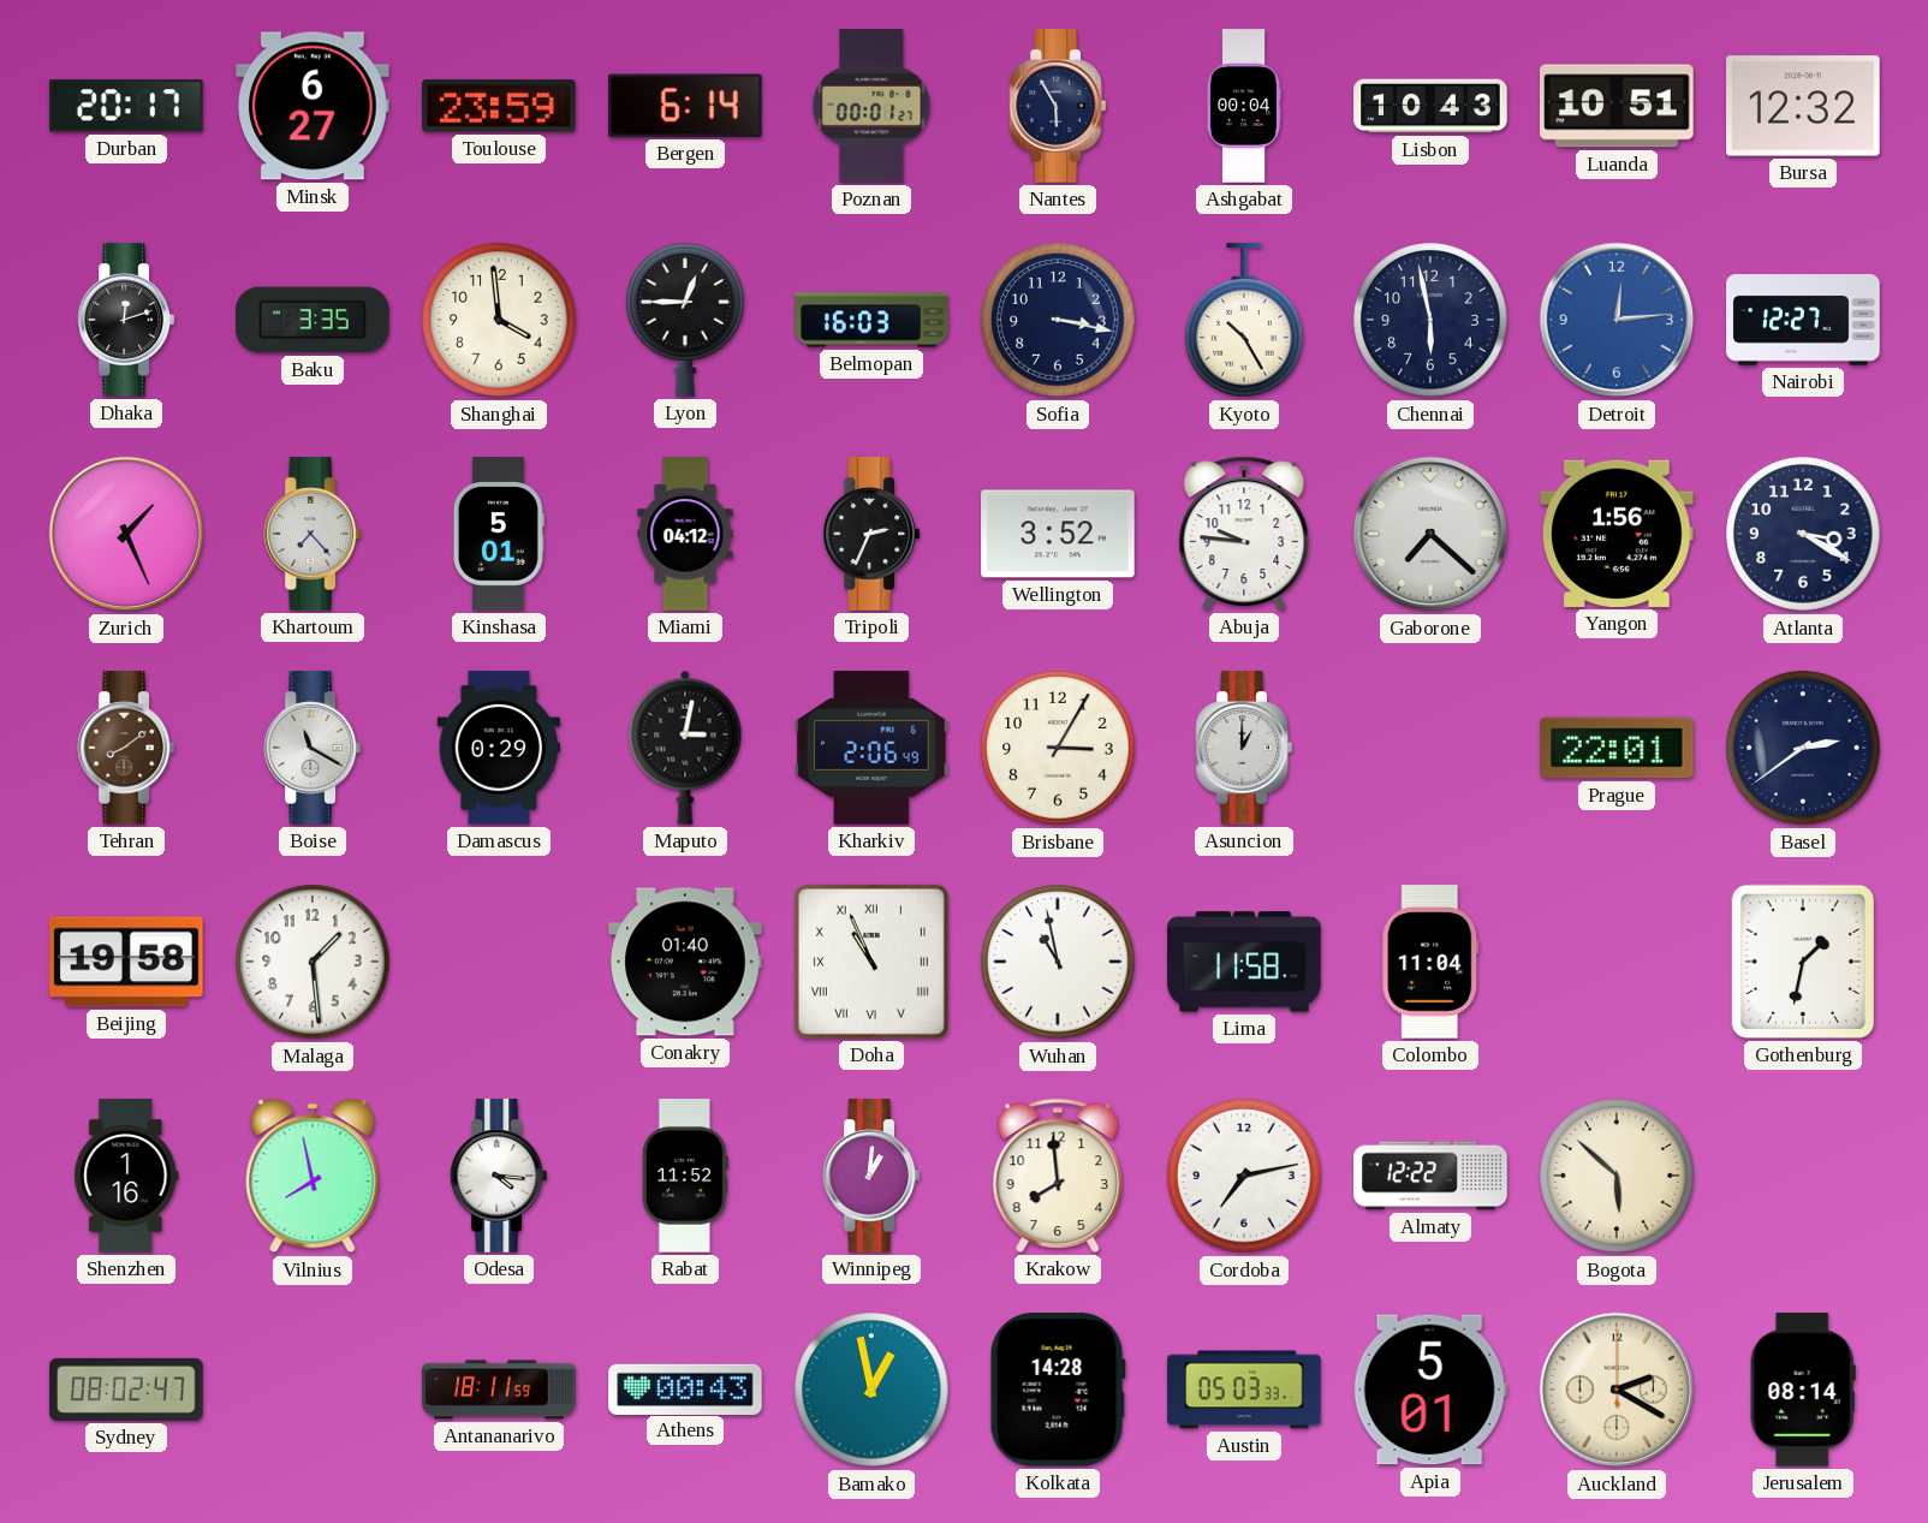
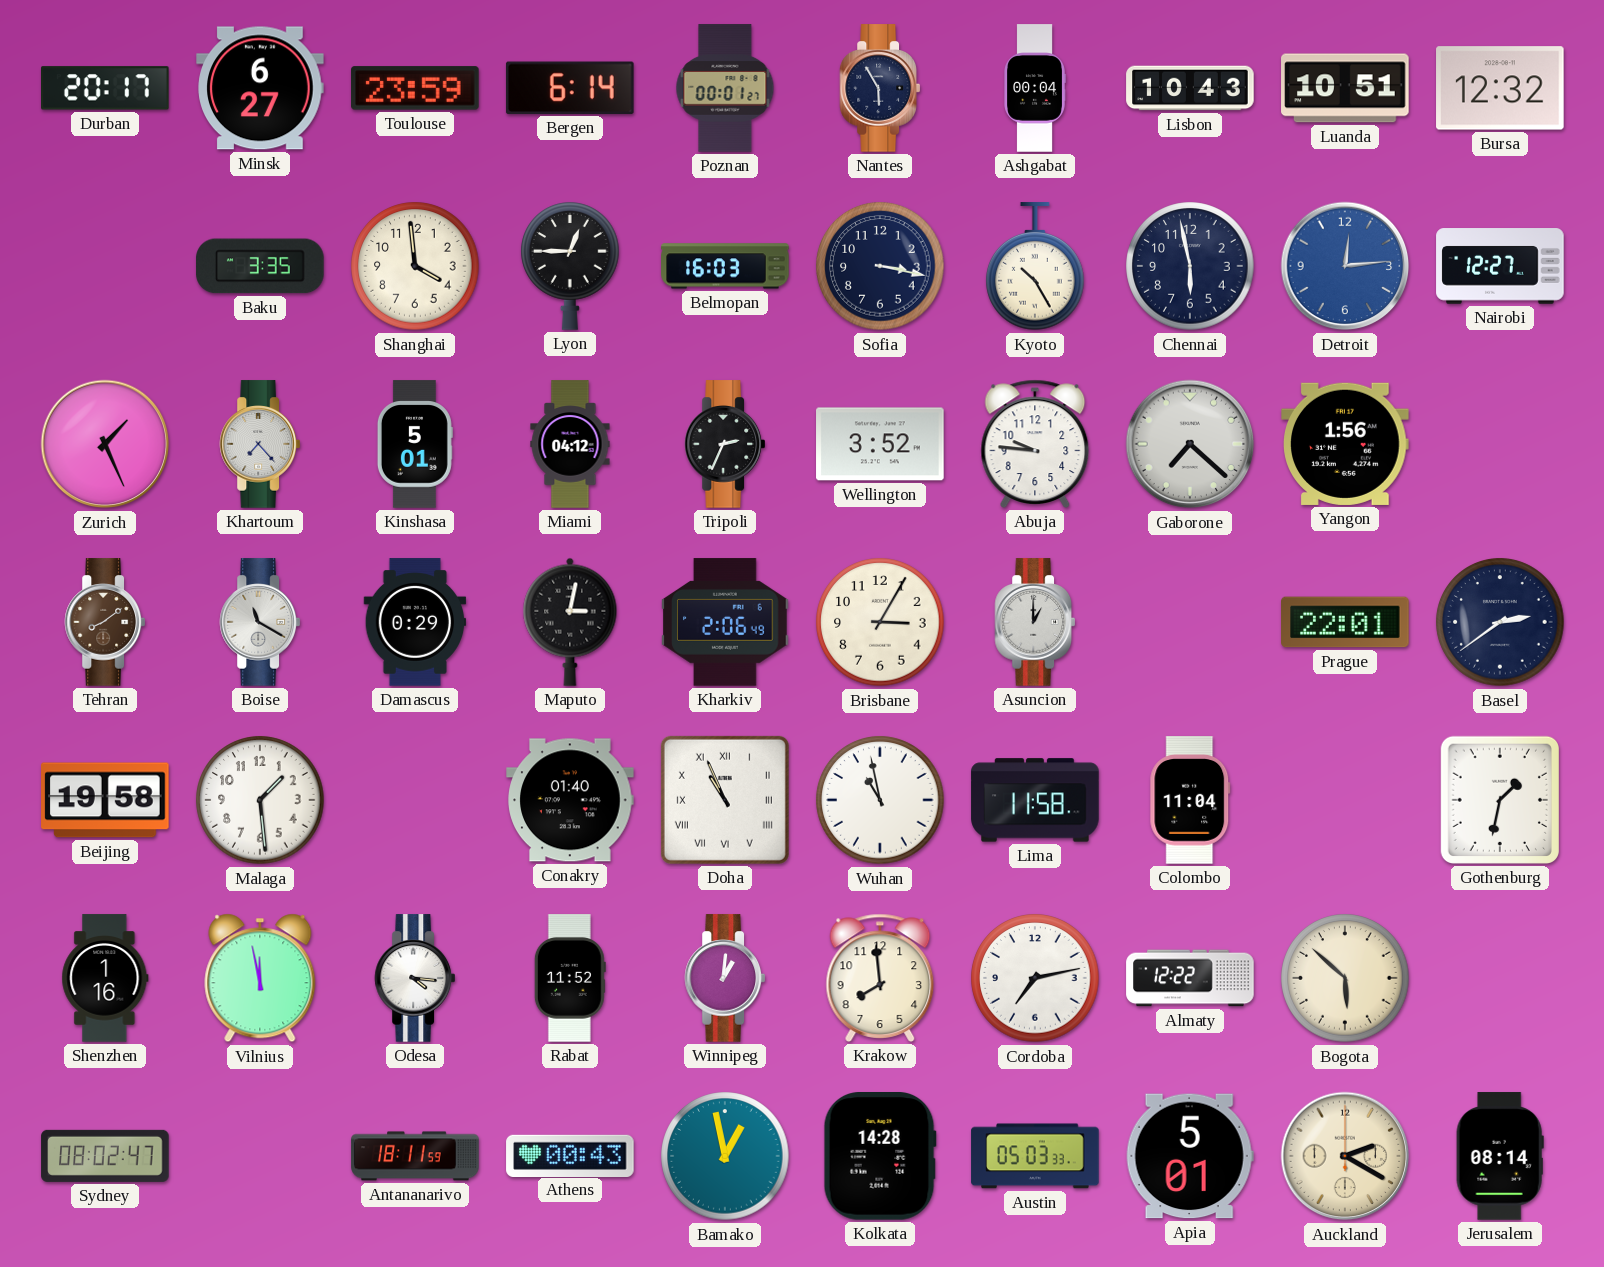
Dhaka: 12:12 -> none
Atlanta: 3:20 -> none
Vilnius: 7:58 -> 11:58
